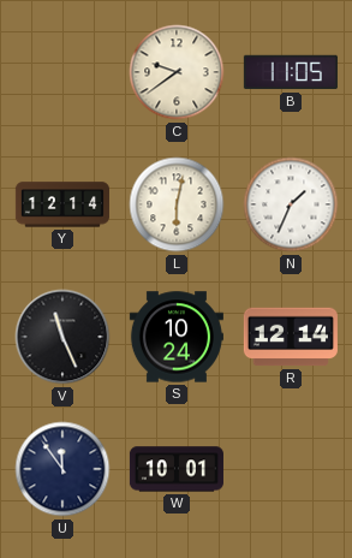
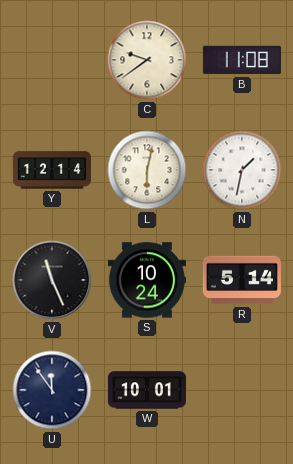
B: 11:05 -> 11:08
N: 1:34 -> 1:32
R: 12:14 -> 5:14
